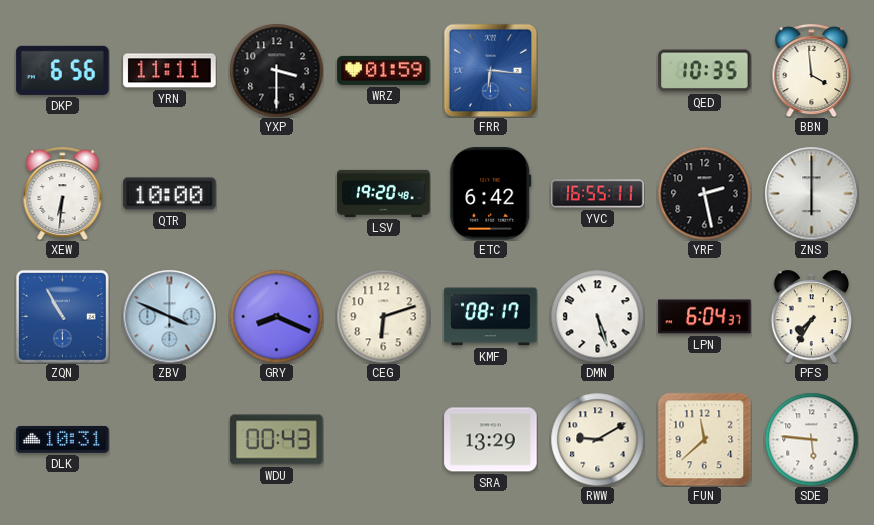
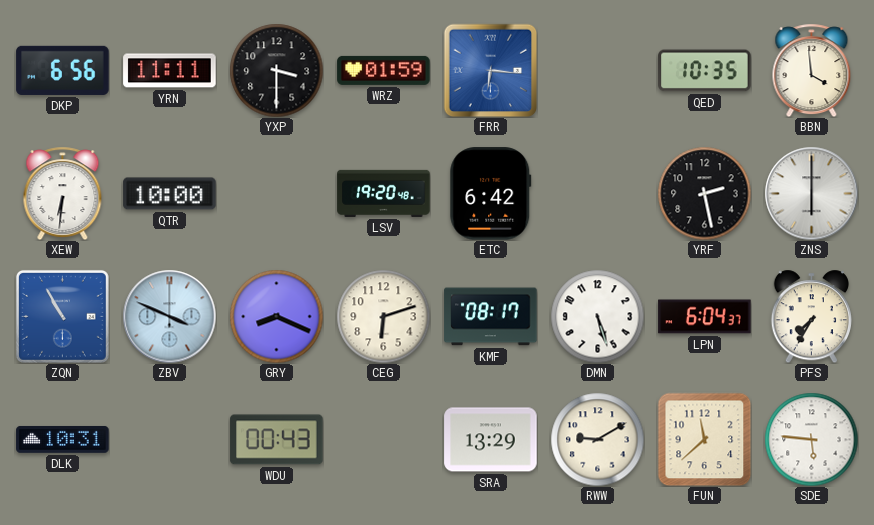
YVC: 16:55 -> none
